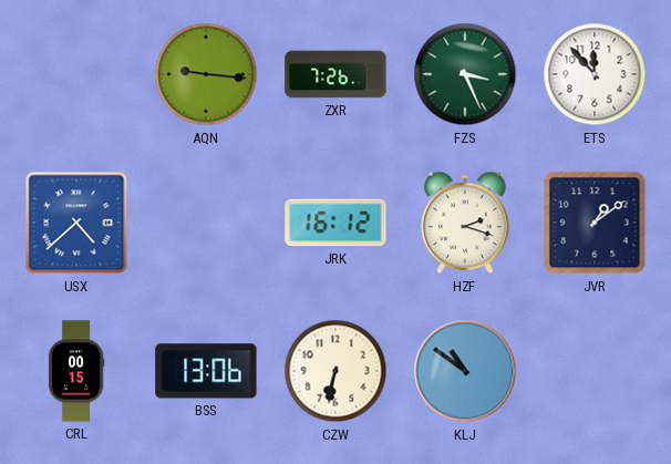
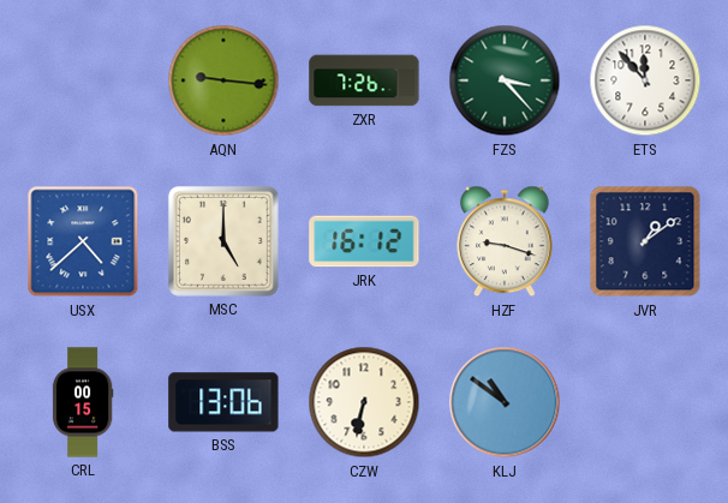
FZS: 3:26 -> 3:23
MSC: none -> 5:00
HZF: 2:18 -> 9:18
